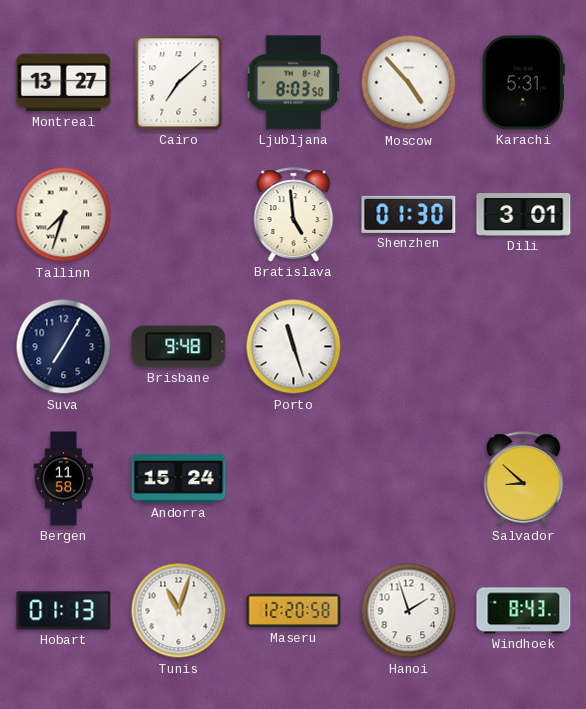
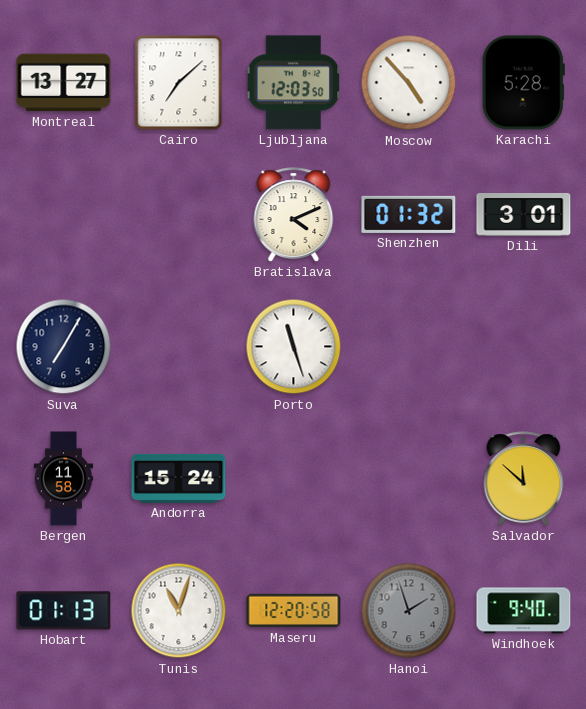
Ljubljana: 8:03 -> 12:03
Karachi: 5:31 -> 5:28
Tallinn: 7:33 -> none
Bratislava: 4:59 -> 4:11
Shenzhen: 01:30 -> 01:32
Brisbane: 9:48 -> none
Salvador: 8:52 -> 11:52
Hanoi dial: white -> grey
Windhoek: 8:43 -> 9:40
